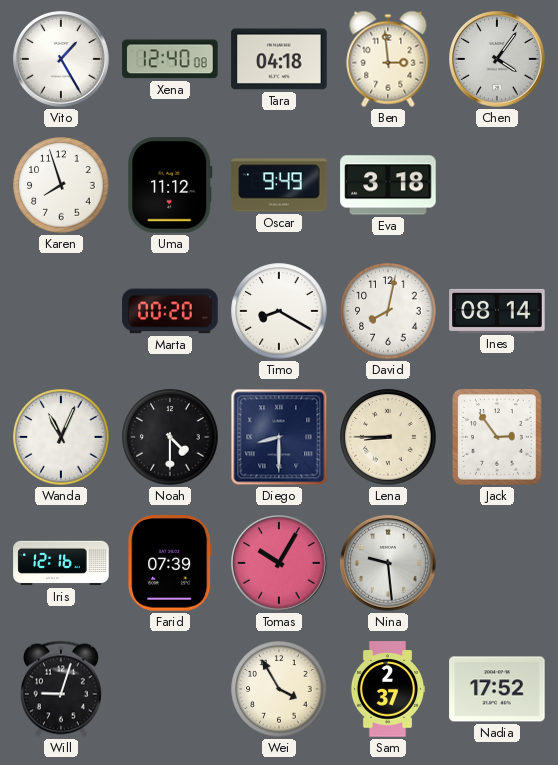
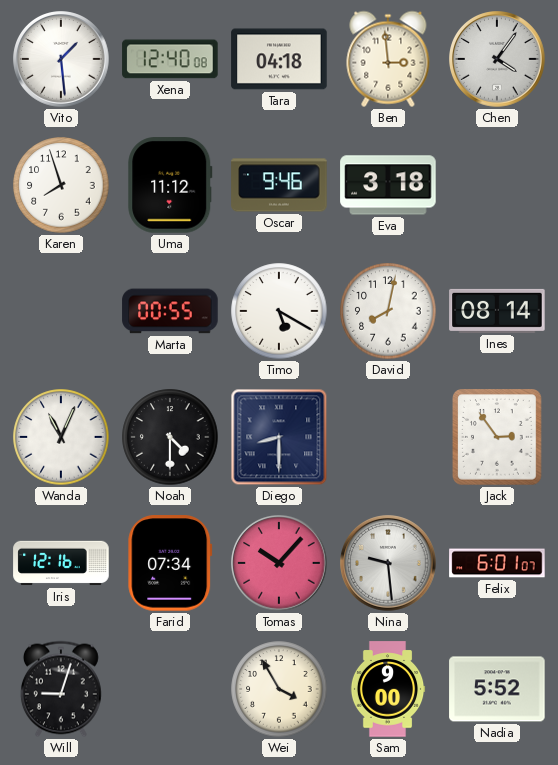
Vito: 1:25 -> 1:29
Oscar: 9:49 -> 9:46
Marta: 00:20 -> 00:55
Timo: 8:20 -> 5:20
Lena: 8:45 -> none
Farid: 07:39 -> 07:34
Tomas: 10:05 -> 10:07
Felix: none -> 6:01
Sam: 2:37 -> 9:00
Nadia: 17:52 -> 5:52
